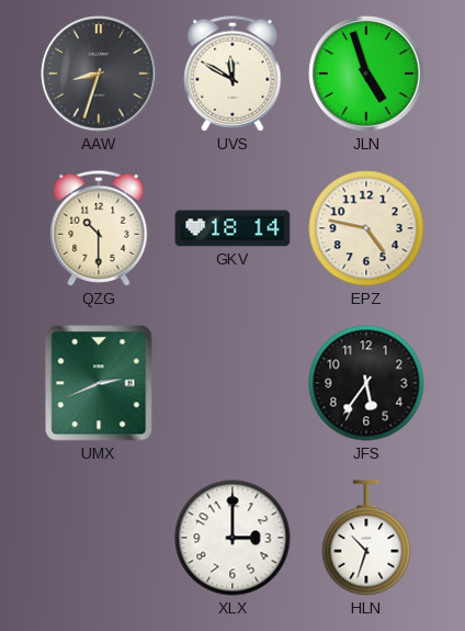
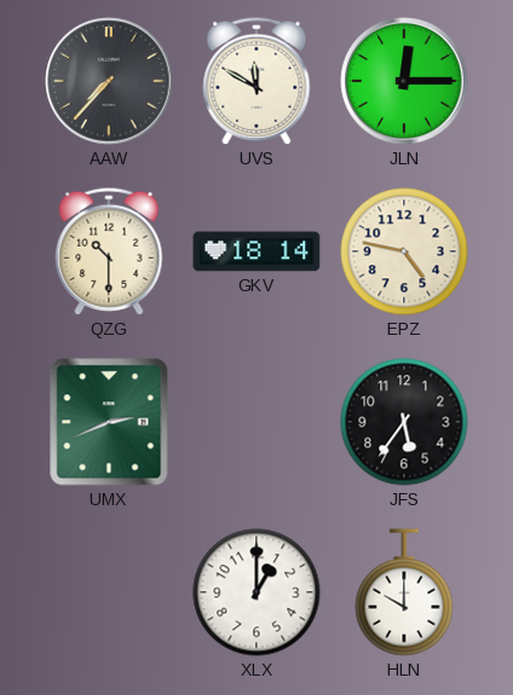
AAW: 8:33 -> 7:37
JLN: 4:57 -> 12:15
XLX: 3:00 -> 1:00
HLN: 10:33 -> 10:00
